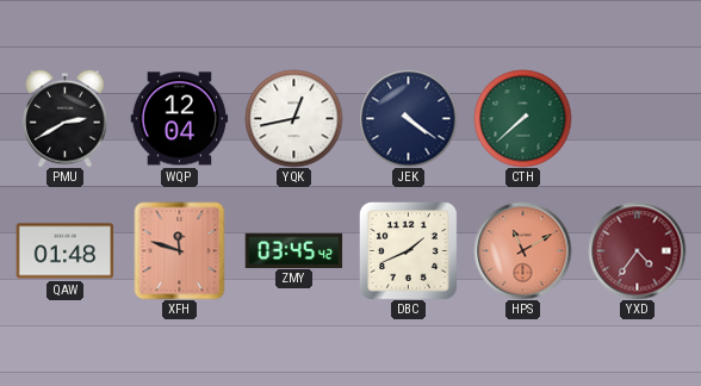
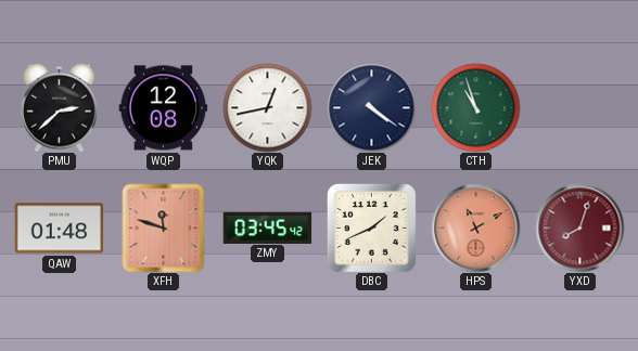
PMU: 2:40 -> 2:38
WQP: 12:04 -> 12:08
CTH: 7:38 -> 10:57
YXD: 4:36 -> 8:03
